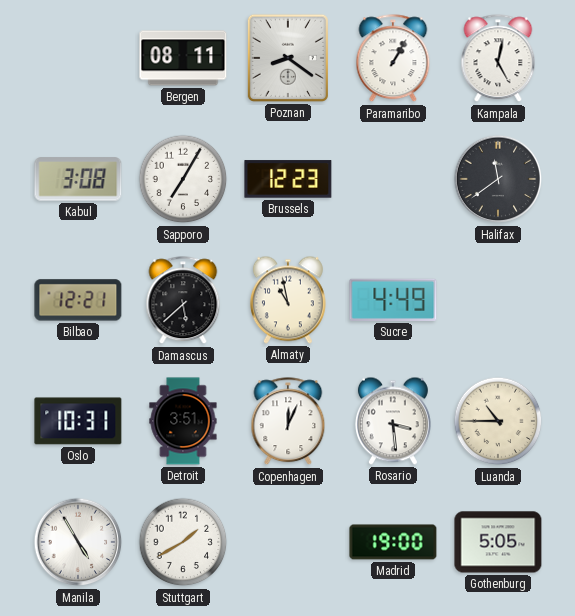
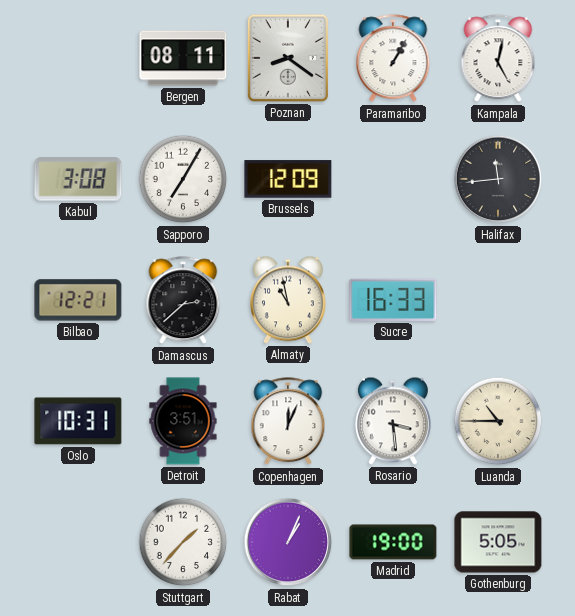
Brussels: 12:23 -> 12:09
Halifax: 11:39 -> 11:44
Damascus: 5:38 -> 2:38
Sucre: 4:49 -> 16:33
Manila: 4:55 -> none
Stuttgart: 1:40 -> 1:37
Rabat: none -> 1:04
